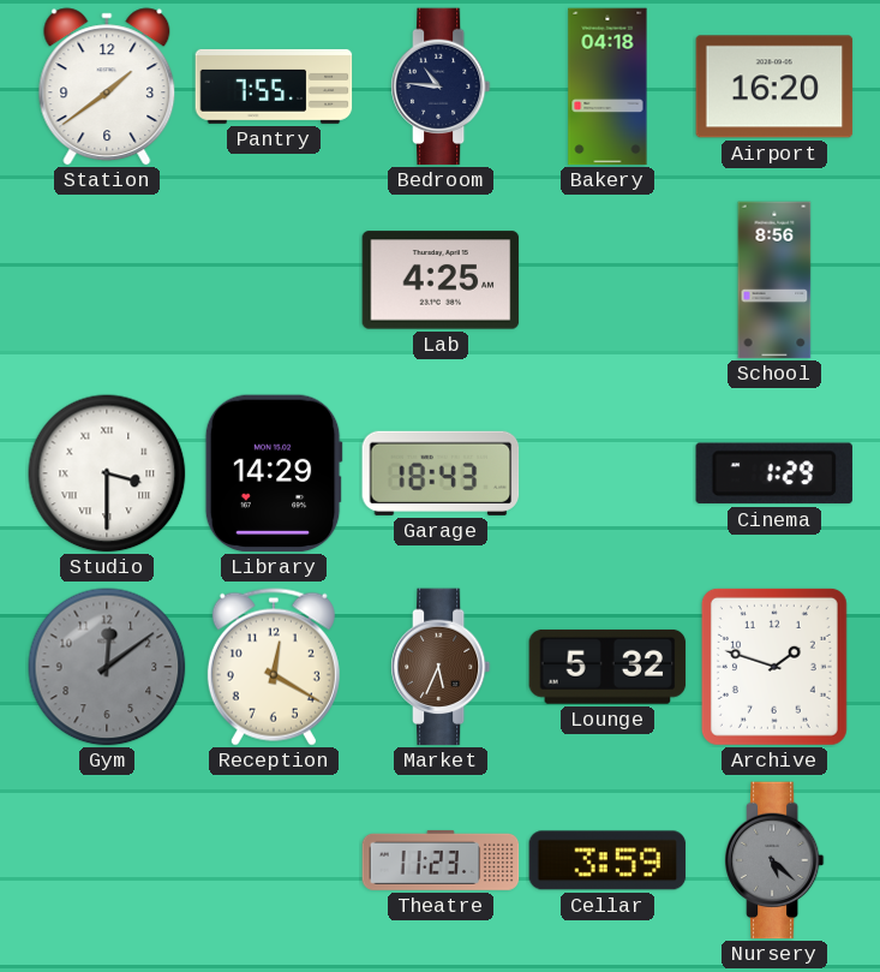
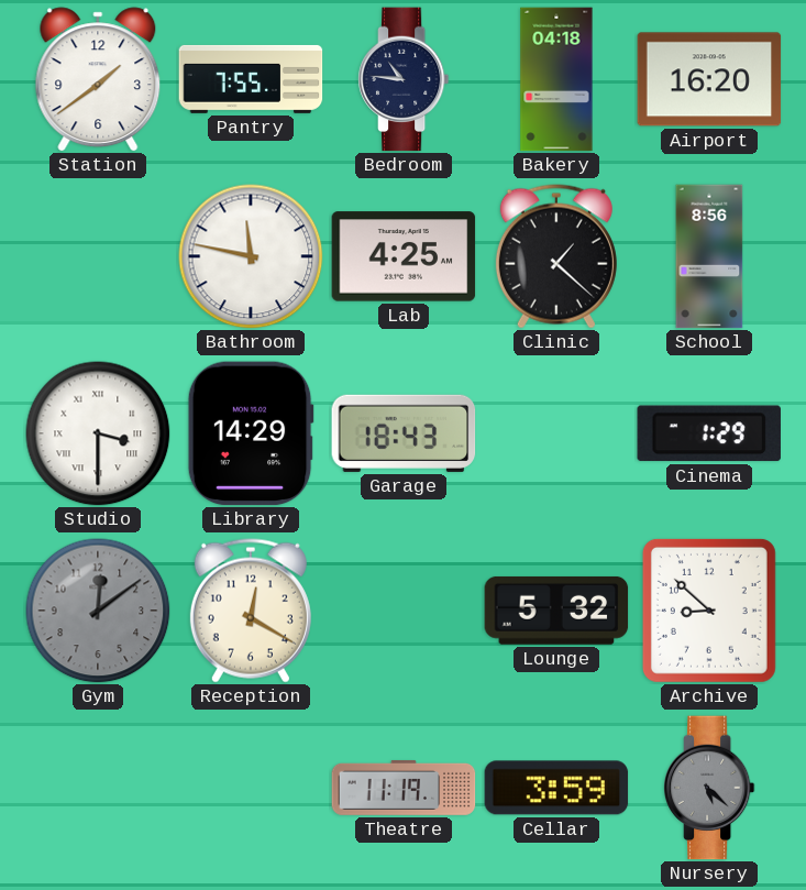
Bathroom: none -> 11:47
Clinic: none -> 1:22
Market: 5:34 -> none
Archive: 1:48 -> 8:52
Theatre: 11:23 -> 11:19
